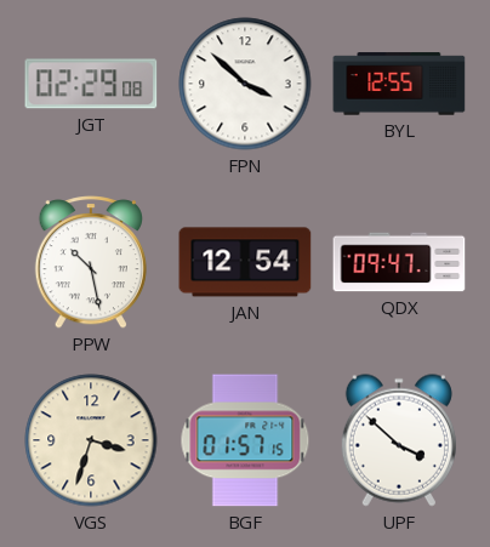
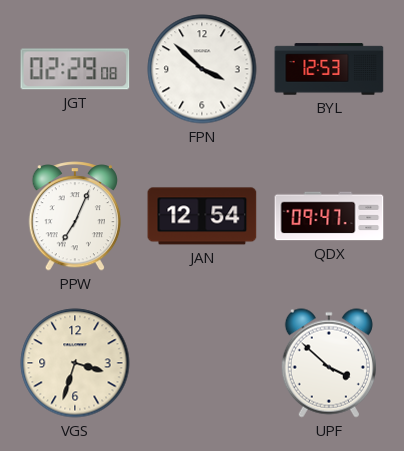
BYL: 12:55 -> 12:53
PPW: 10:28 -> 7:04
BGF: 01:57 -> none
